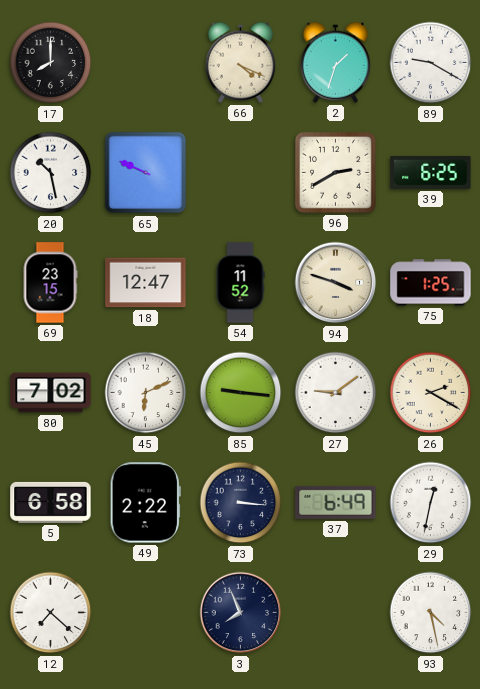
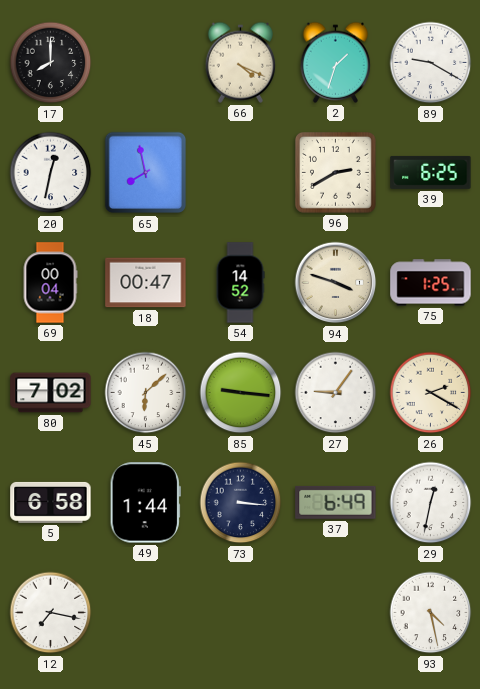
20: 10:28 -> 12:32
65: 9:49 -> 7:58
69: 23:15 -> 00:04
18: 12:47 -> 00:47
54: 11:52 -> 14:52
45: 6:11 -> 6:08
27: 9:09 -> 9:06
49: 2:22 -> 1:44
12: 7:22 -> 7:17
3: 7:56 -> none
